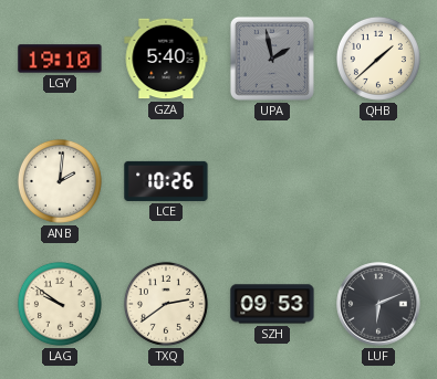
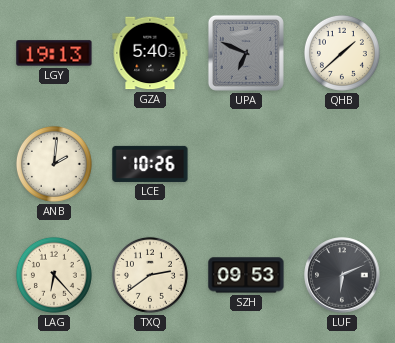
LGY: 19:10 -> 19:13
UPA: 1:58 -> 6:49
LAG: 9:51 -> 6:23
